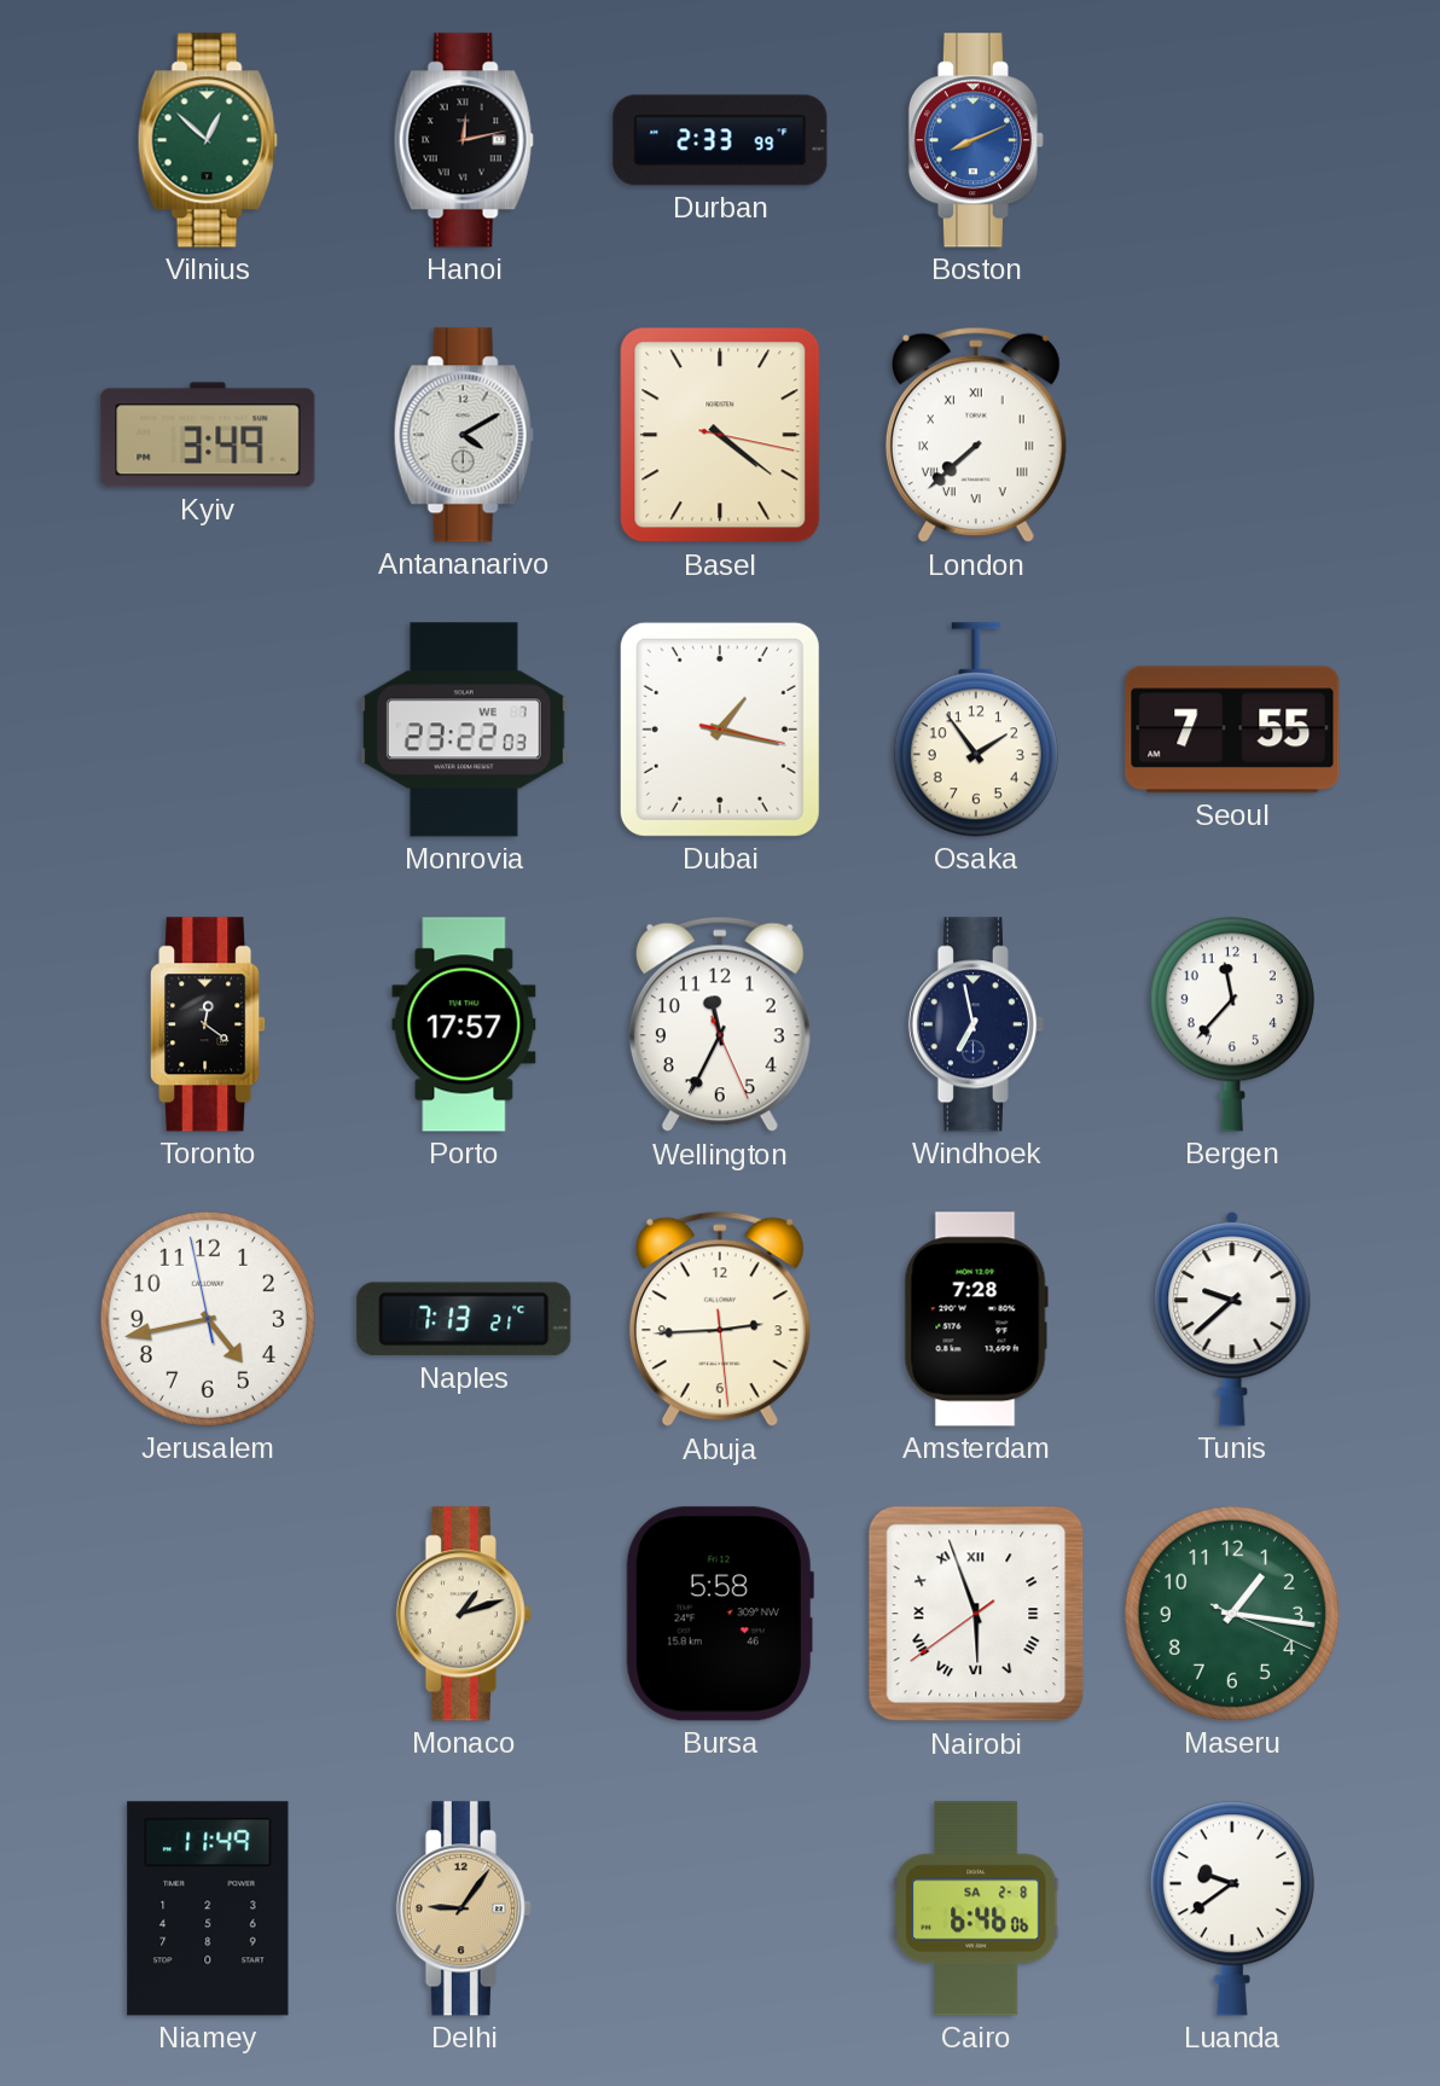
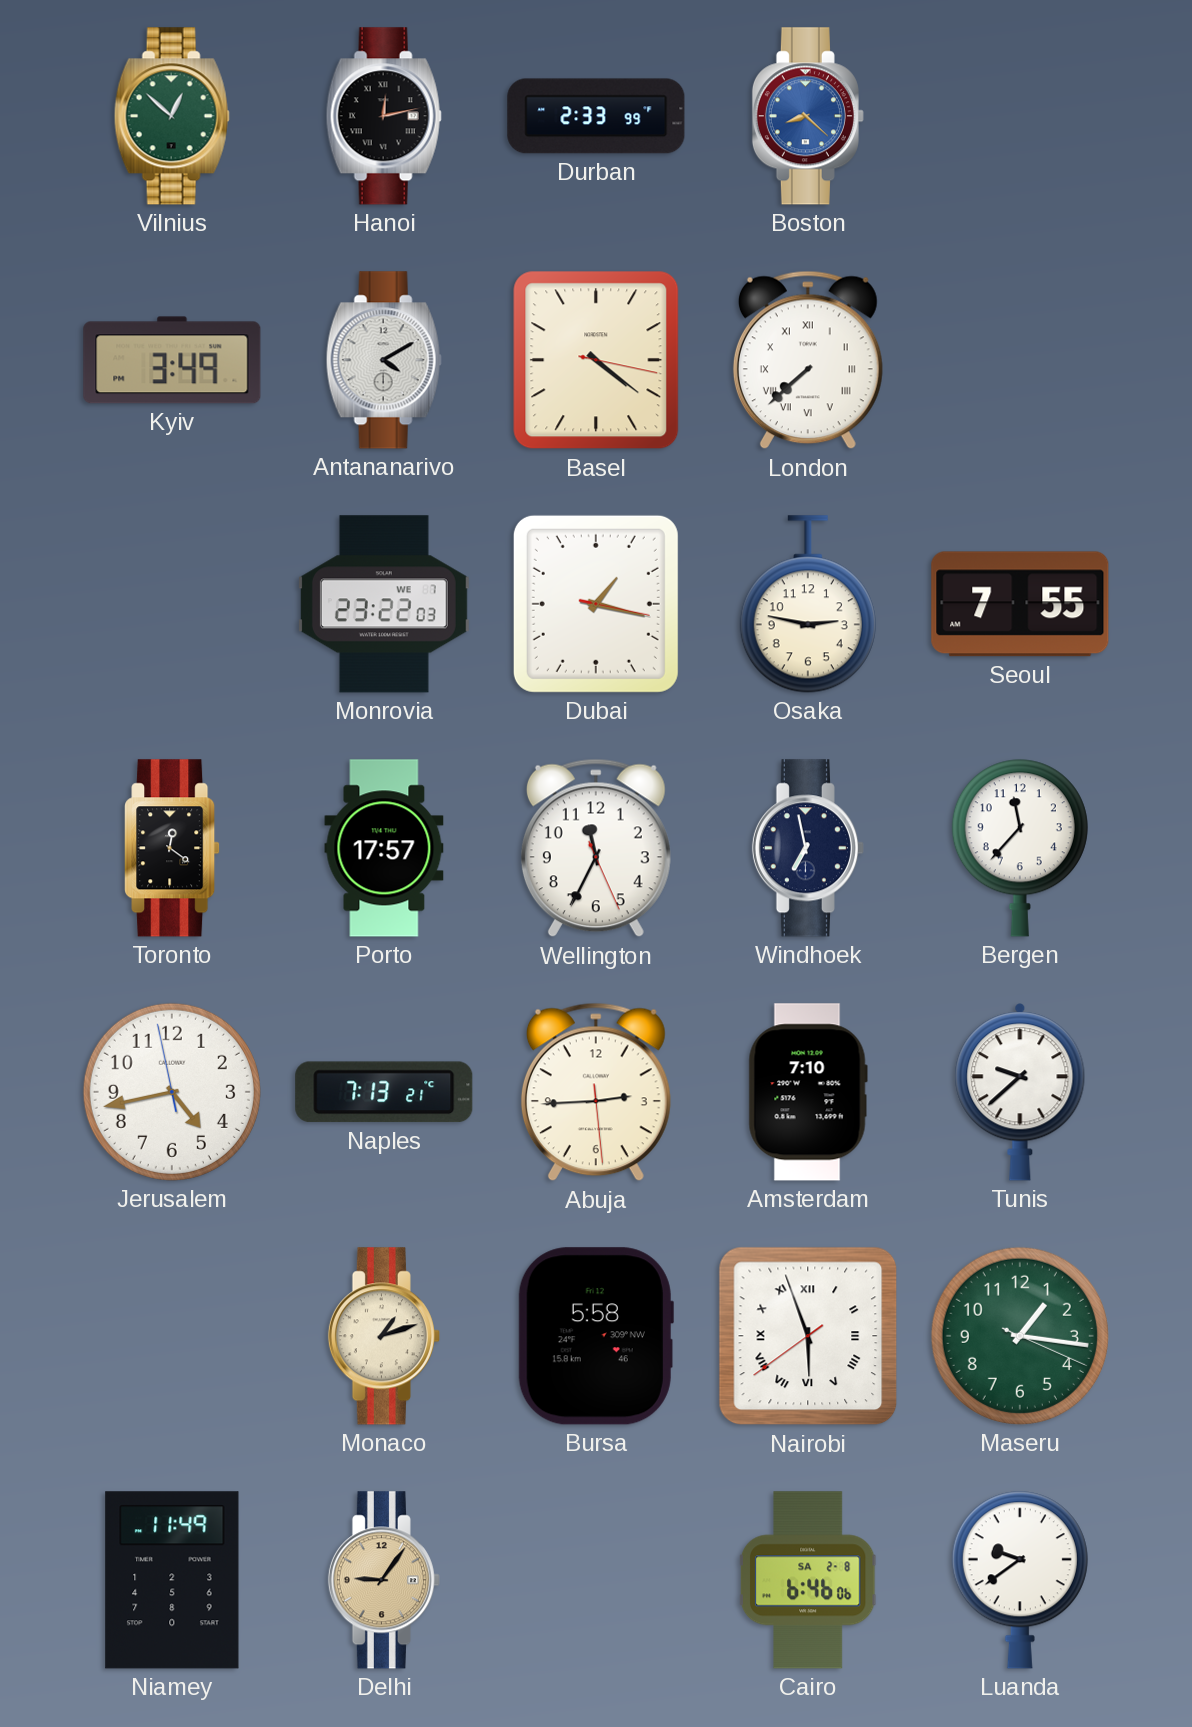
Boston: 8:11 -> 8:22
Osaka: 1:54 -> 2:47
Amsterdam: 7:28 -> 7:10
